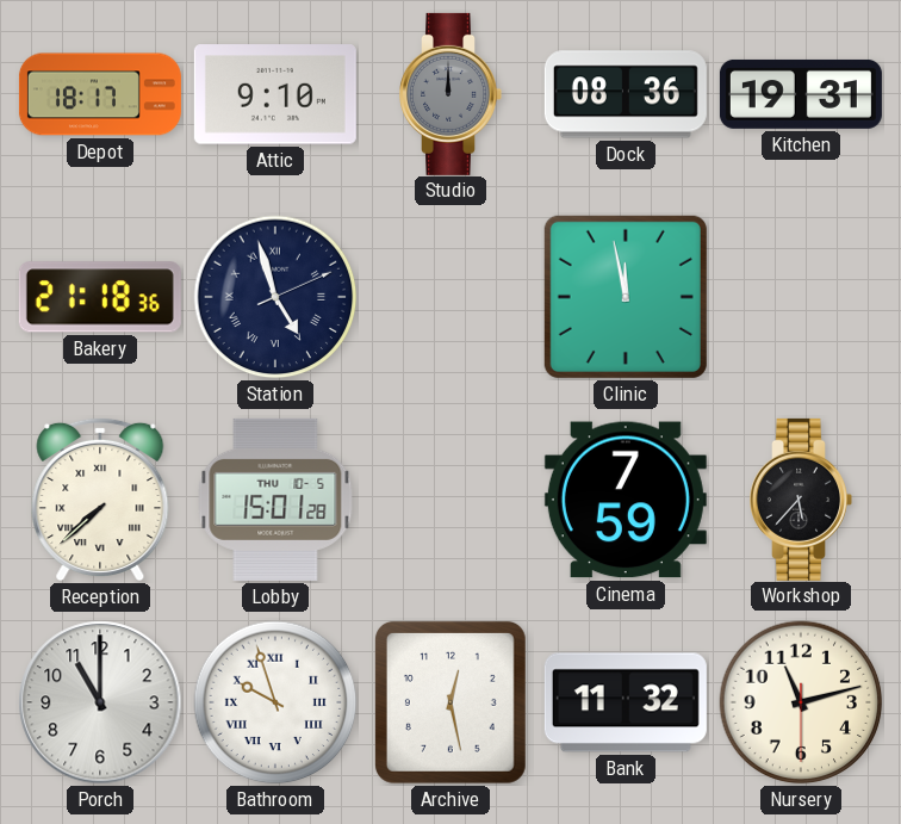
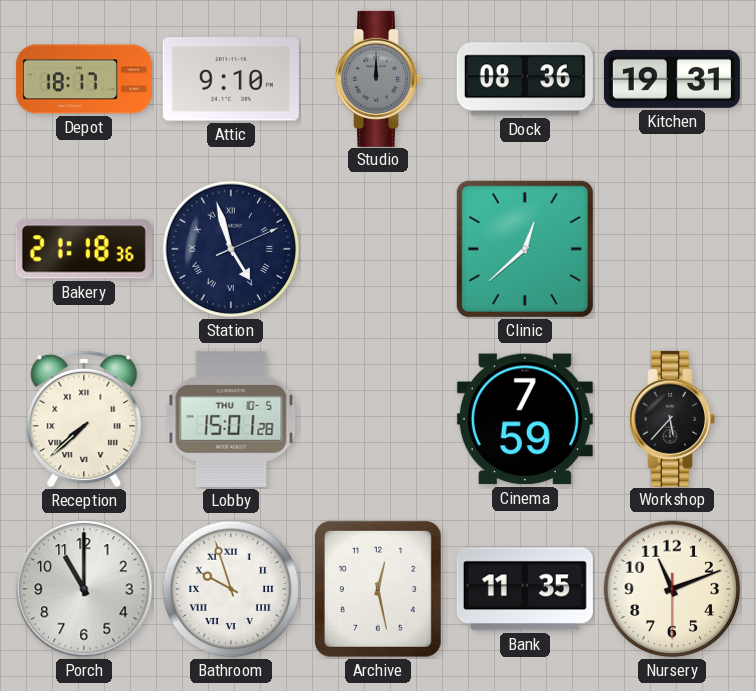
Clinic: 11:58 -> 12:38
Bank: 11:32 -> 11:35
Nursery: 11:12 -> 11:11
